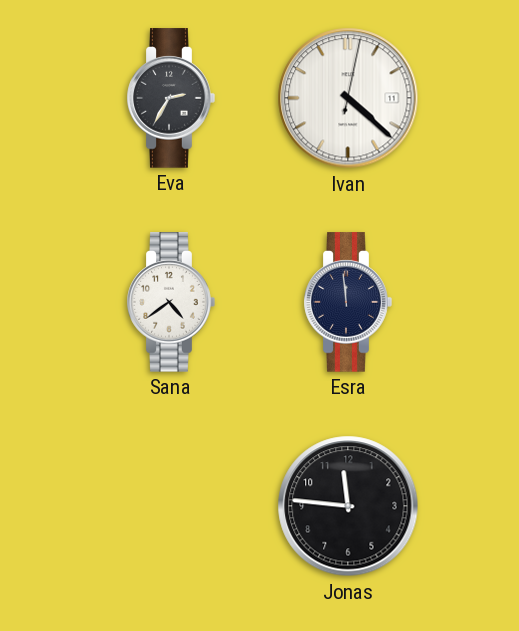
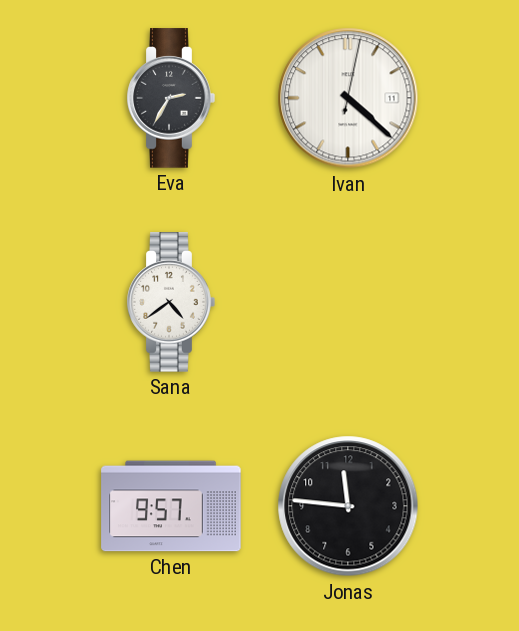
Esra: 11:59 -> none
Chen: none -> 9:57
